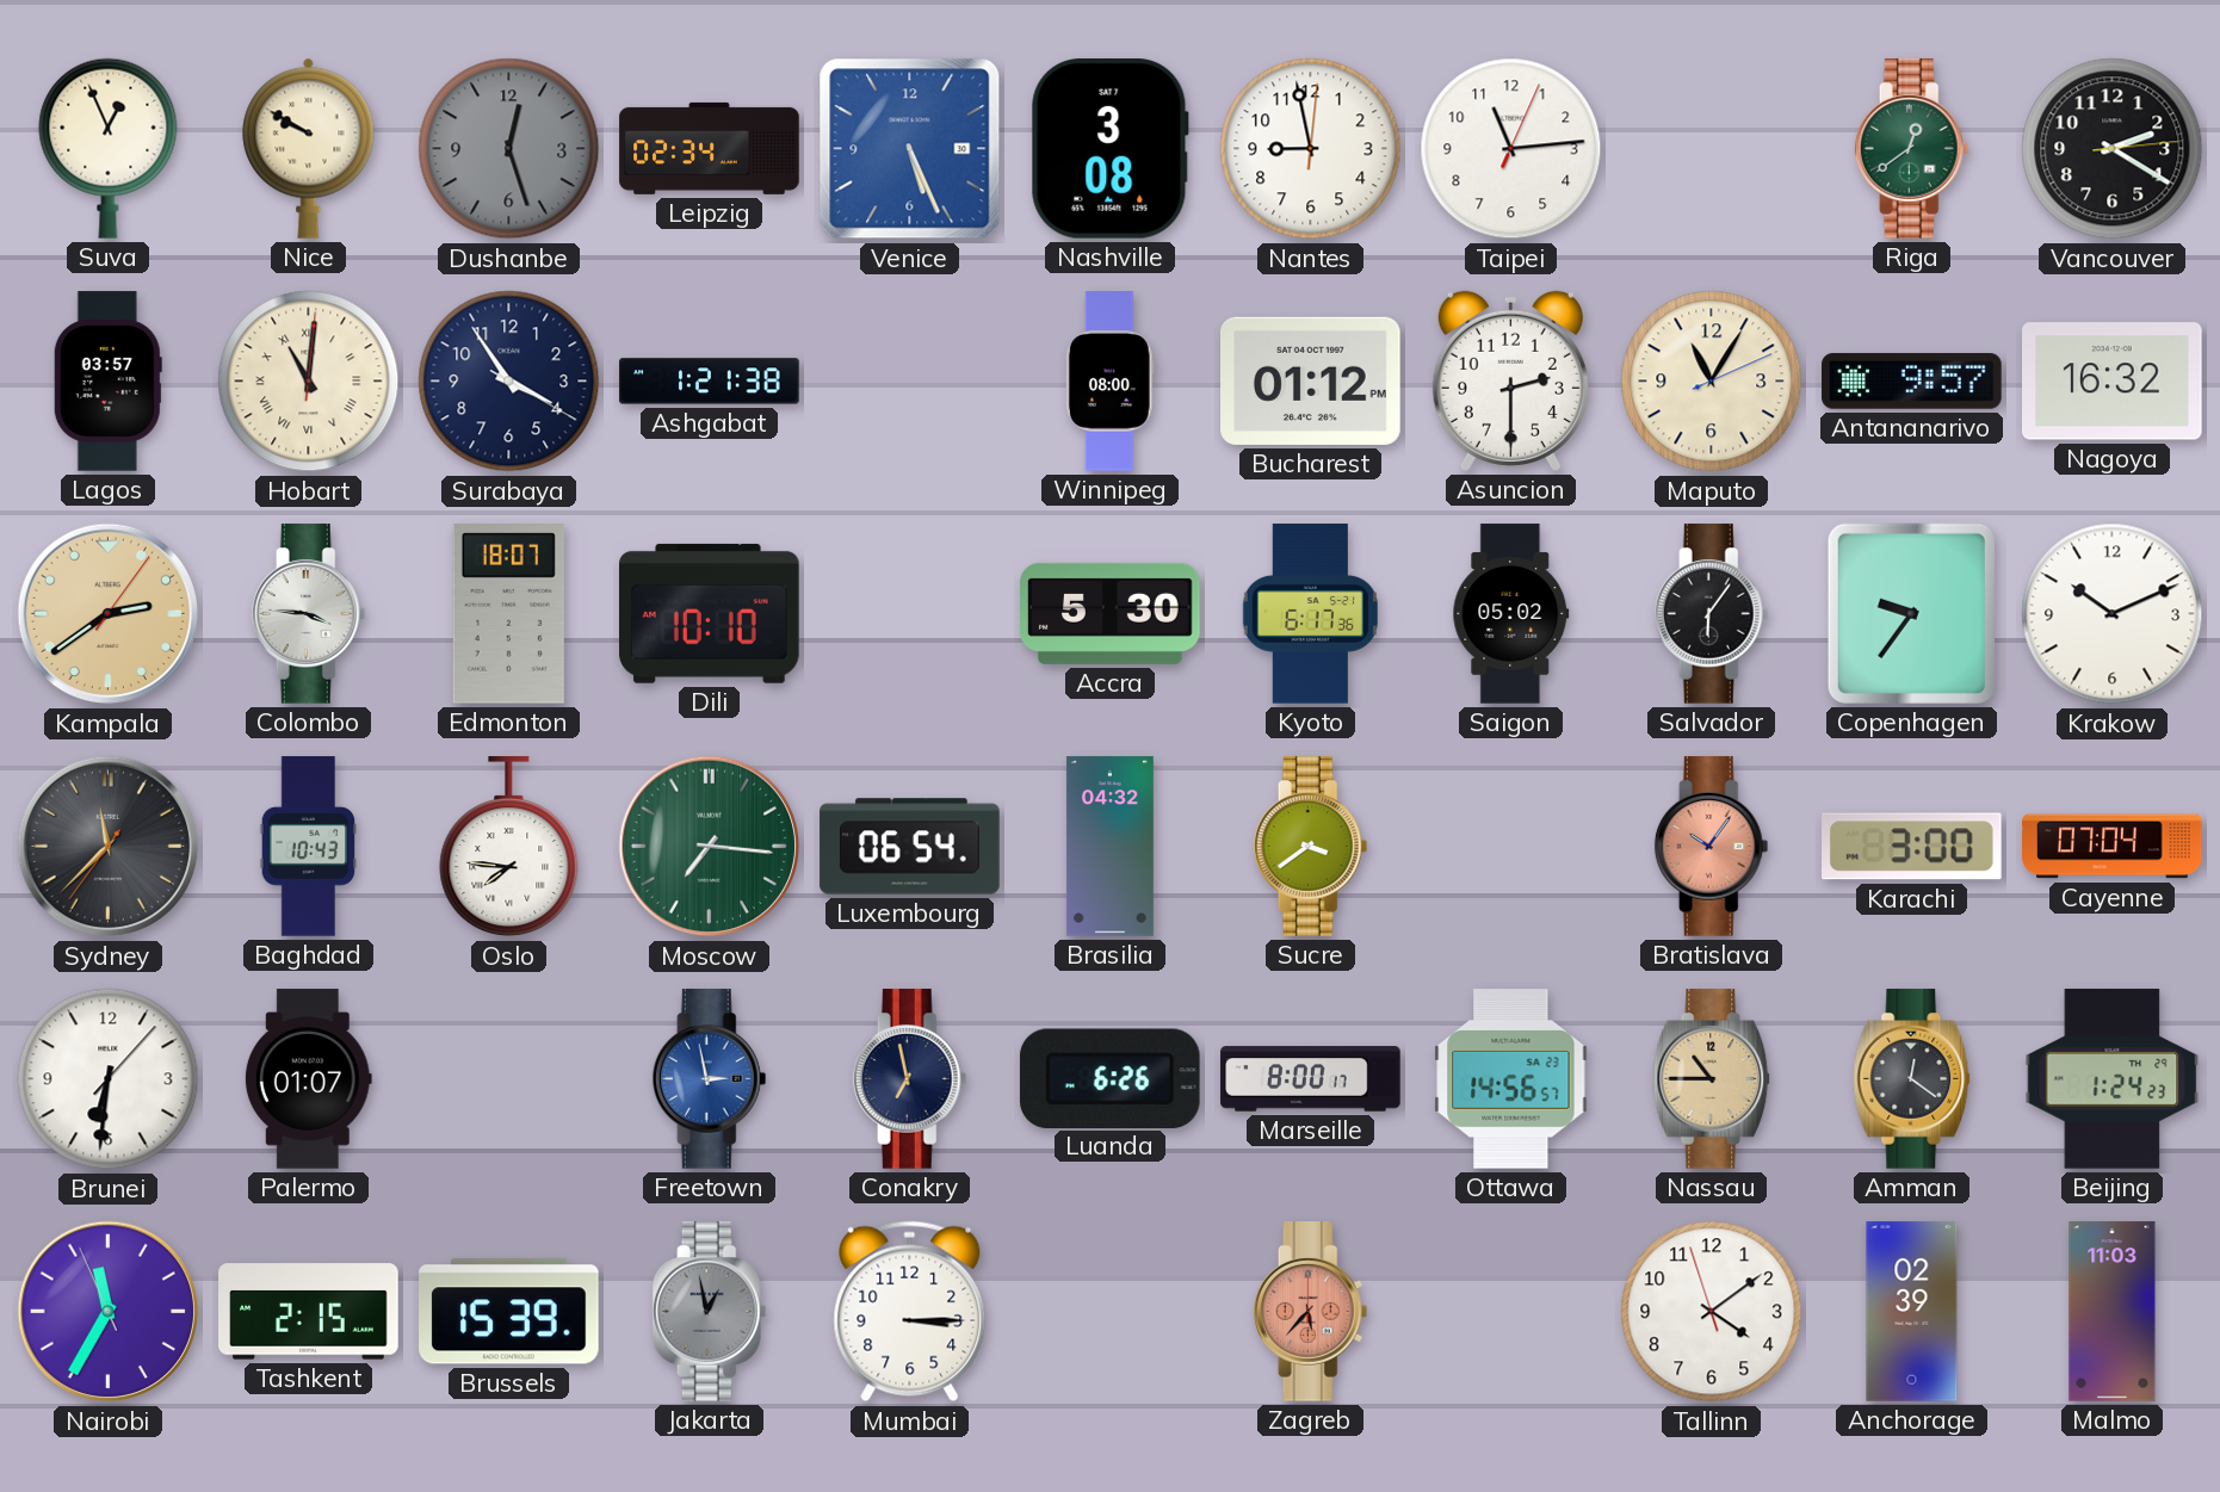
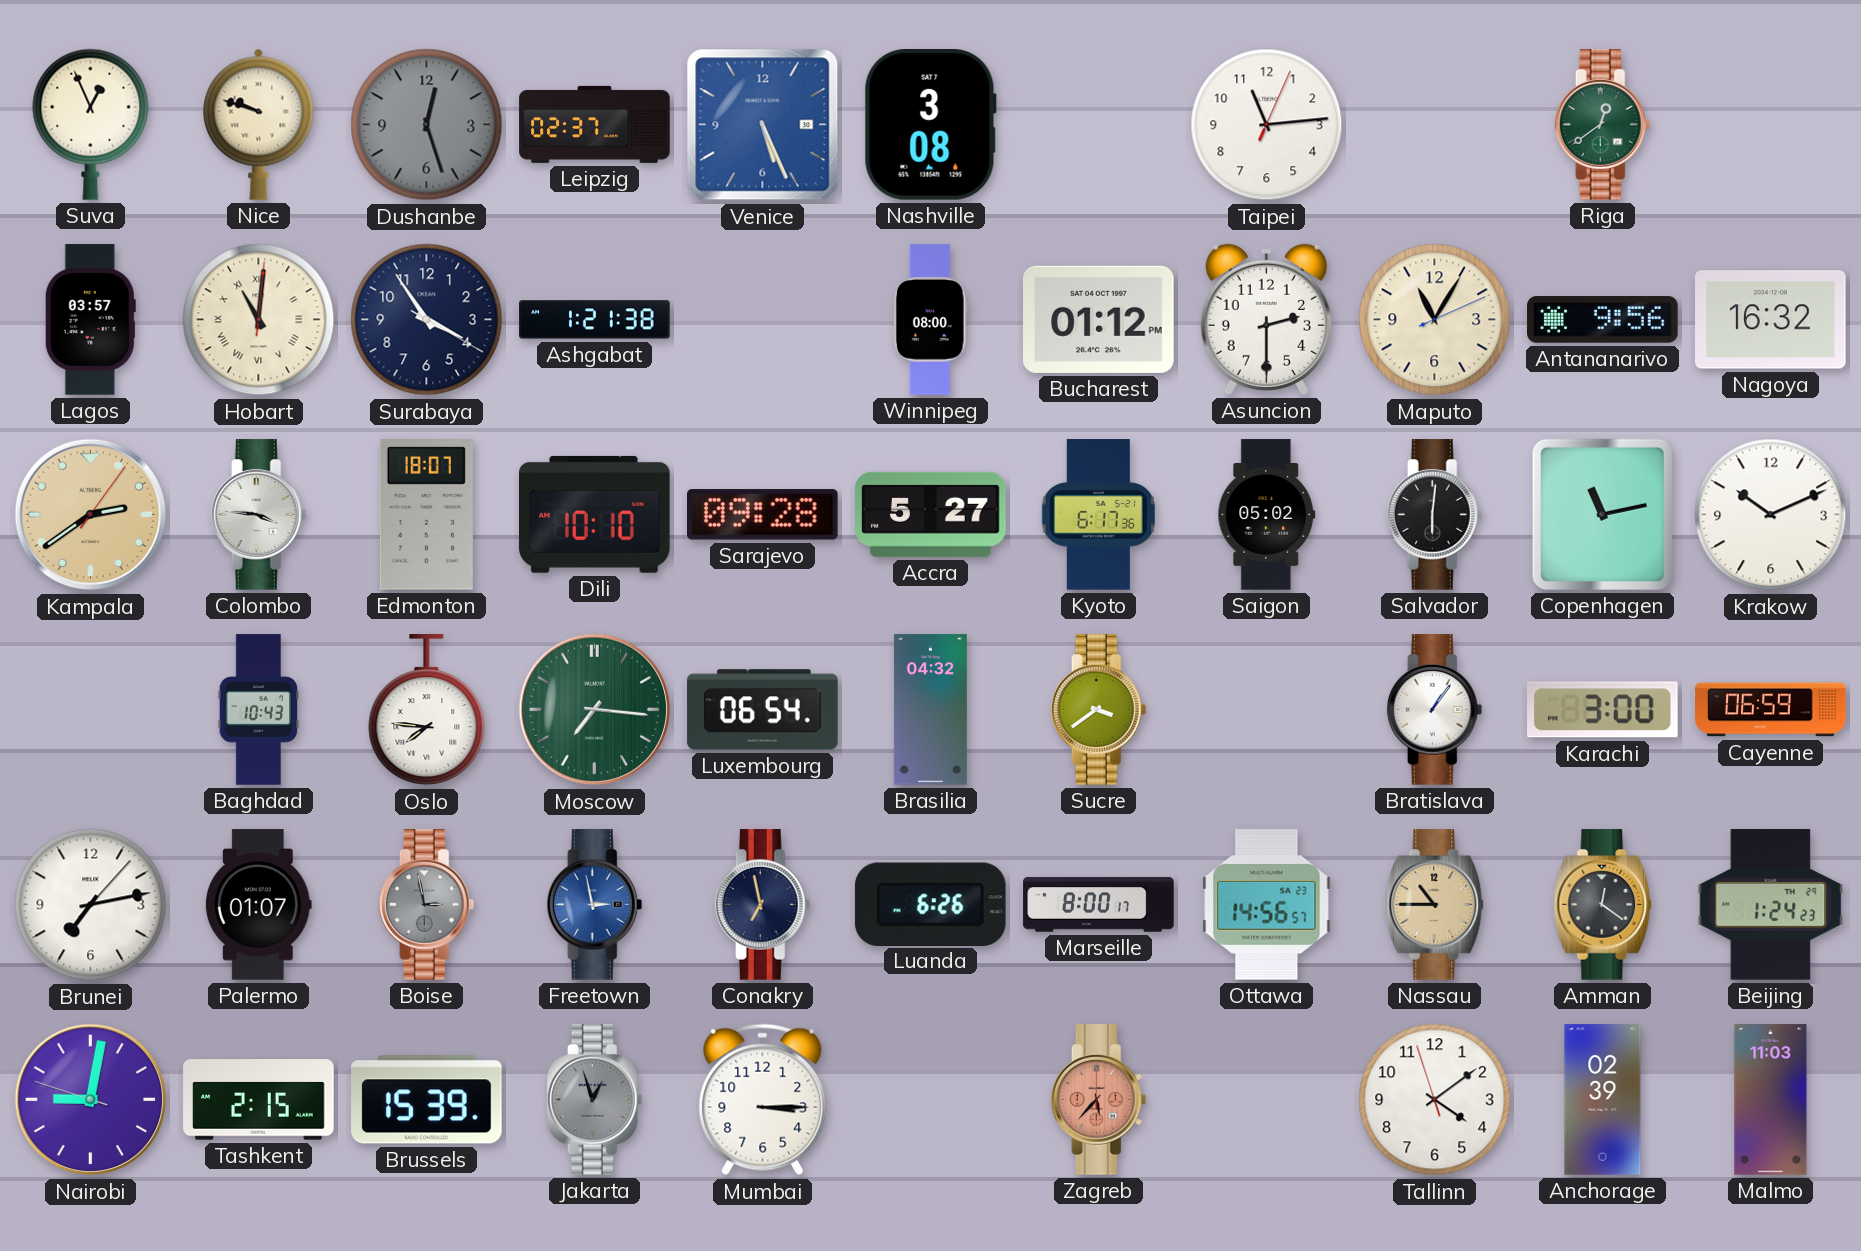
Nice: 9:50 -> 9:48
Leipzig: 02:34 -> 02:37
Nantes: 8:58 -> none
Vancouver: 2:20 -> none
Antananarivo: 9:57 -> 9:56
Sarajevo: none -> 09:28
Accra: 5:30 -> 5:27
Salvador: 6:06 -> 6:01
Copenhagen: 9:36 -> 11:13
Sydney: 11:37 -> none
Bratislava: 10:06 -> 1:06
Bratislava dial: salmon -> white
Cayenne: 07:04 -> 06:59
Brunei: 6:31 -> 7:13
Boise: none -> 2:58
Nairobi: 11:34 -> 9:01
Jakarta: 12:58 -> 12:57
